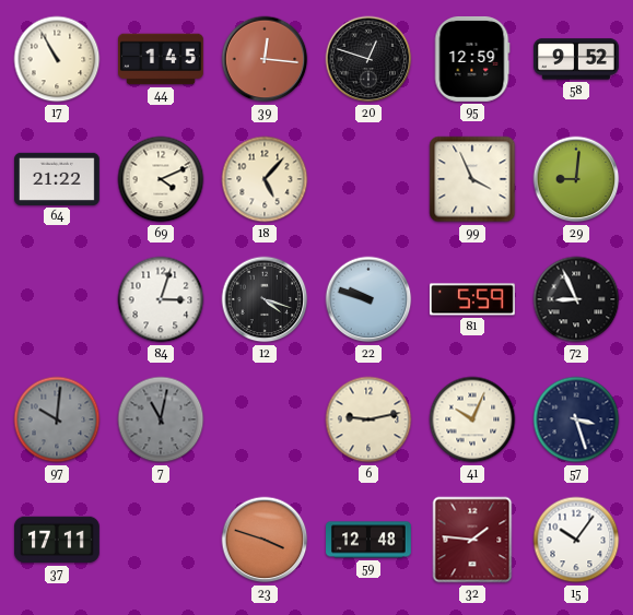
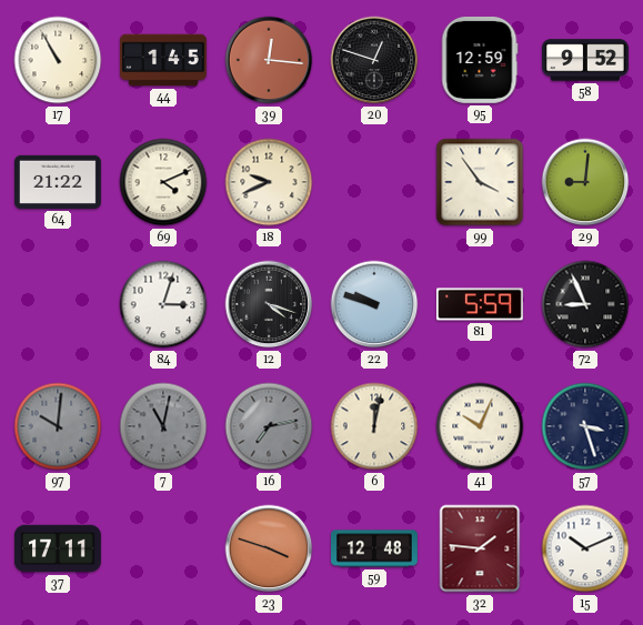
18: 5:07 -> 9:41
99: 3:56 -> 3:54
16: none -> 7:13
6: 9:13 -> 12:02
15: 10:06 -> 10:11
